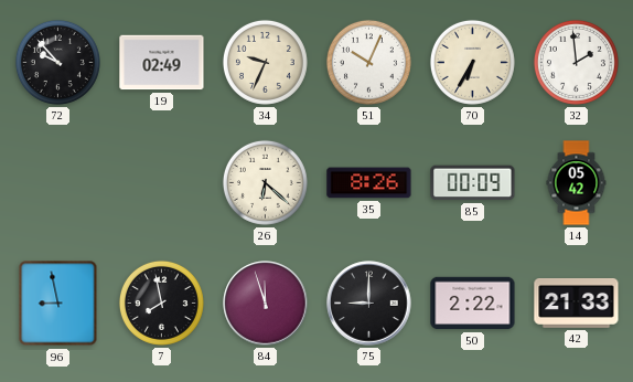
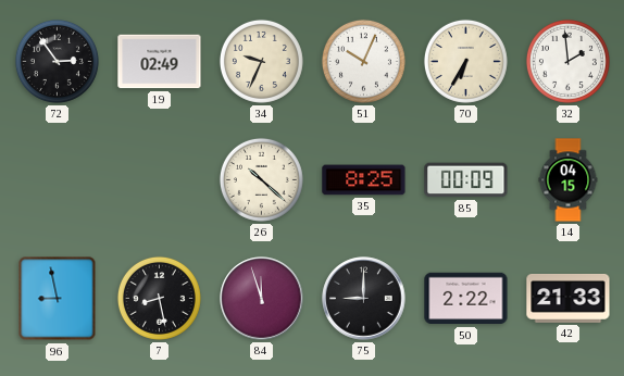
72: 9:53 -> 2:54
26: 6:22 -> 10:22
35: 8:26 -> 8:25
14: 05:42 -> 04:15
7: 7:58 -> 8:28
